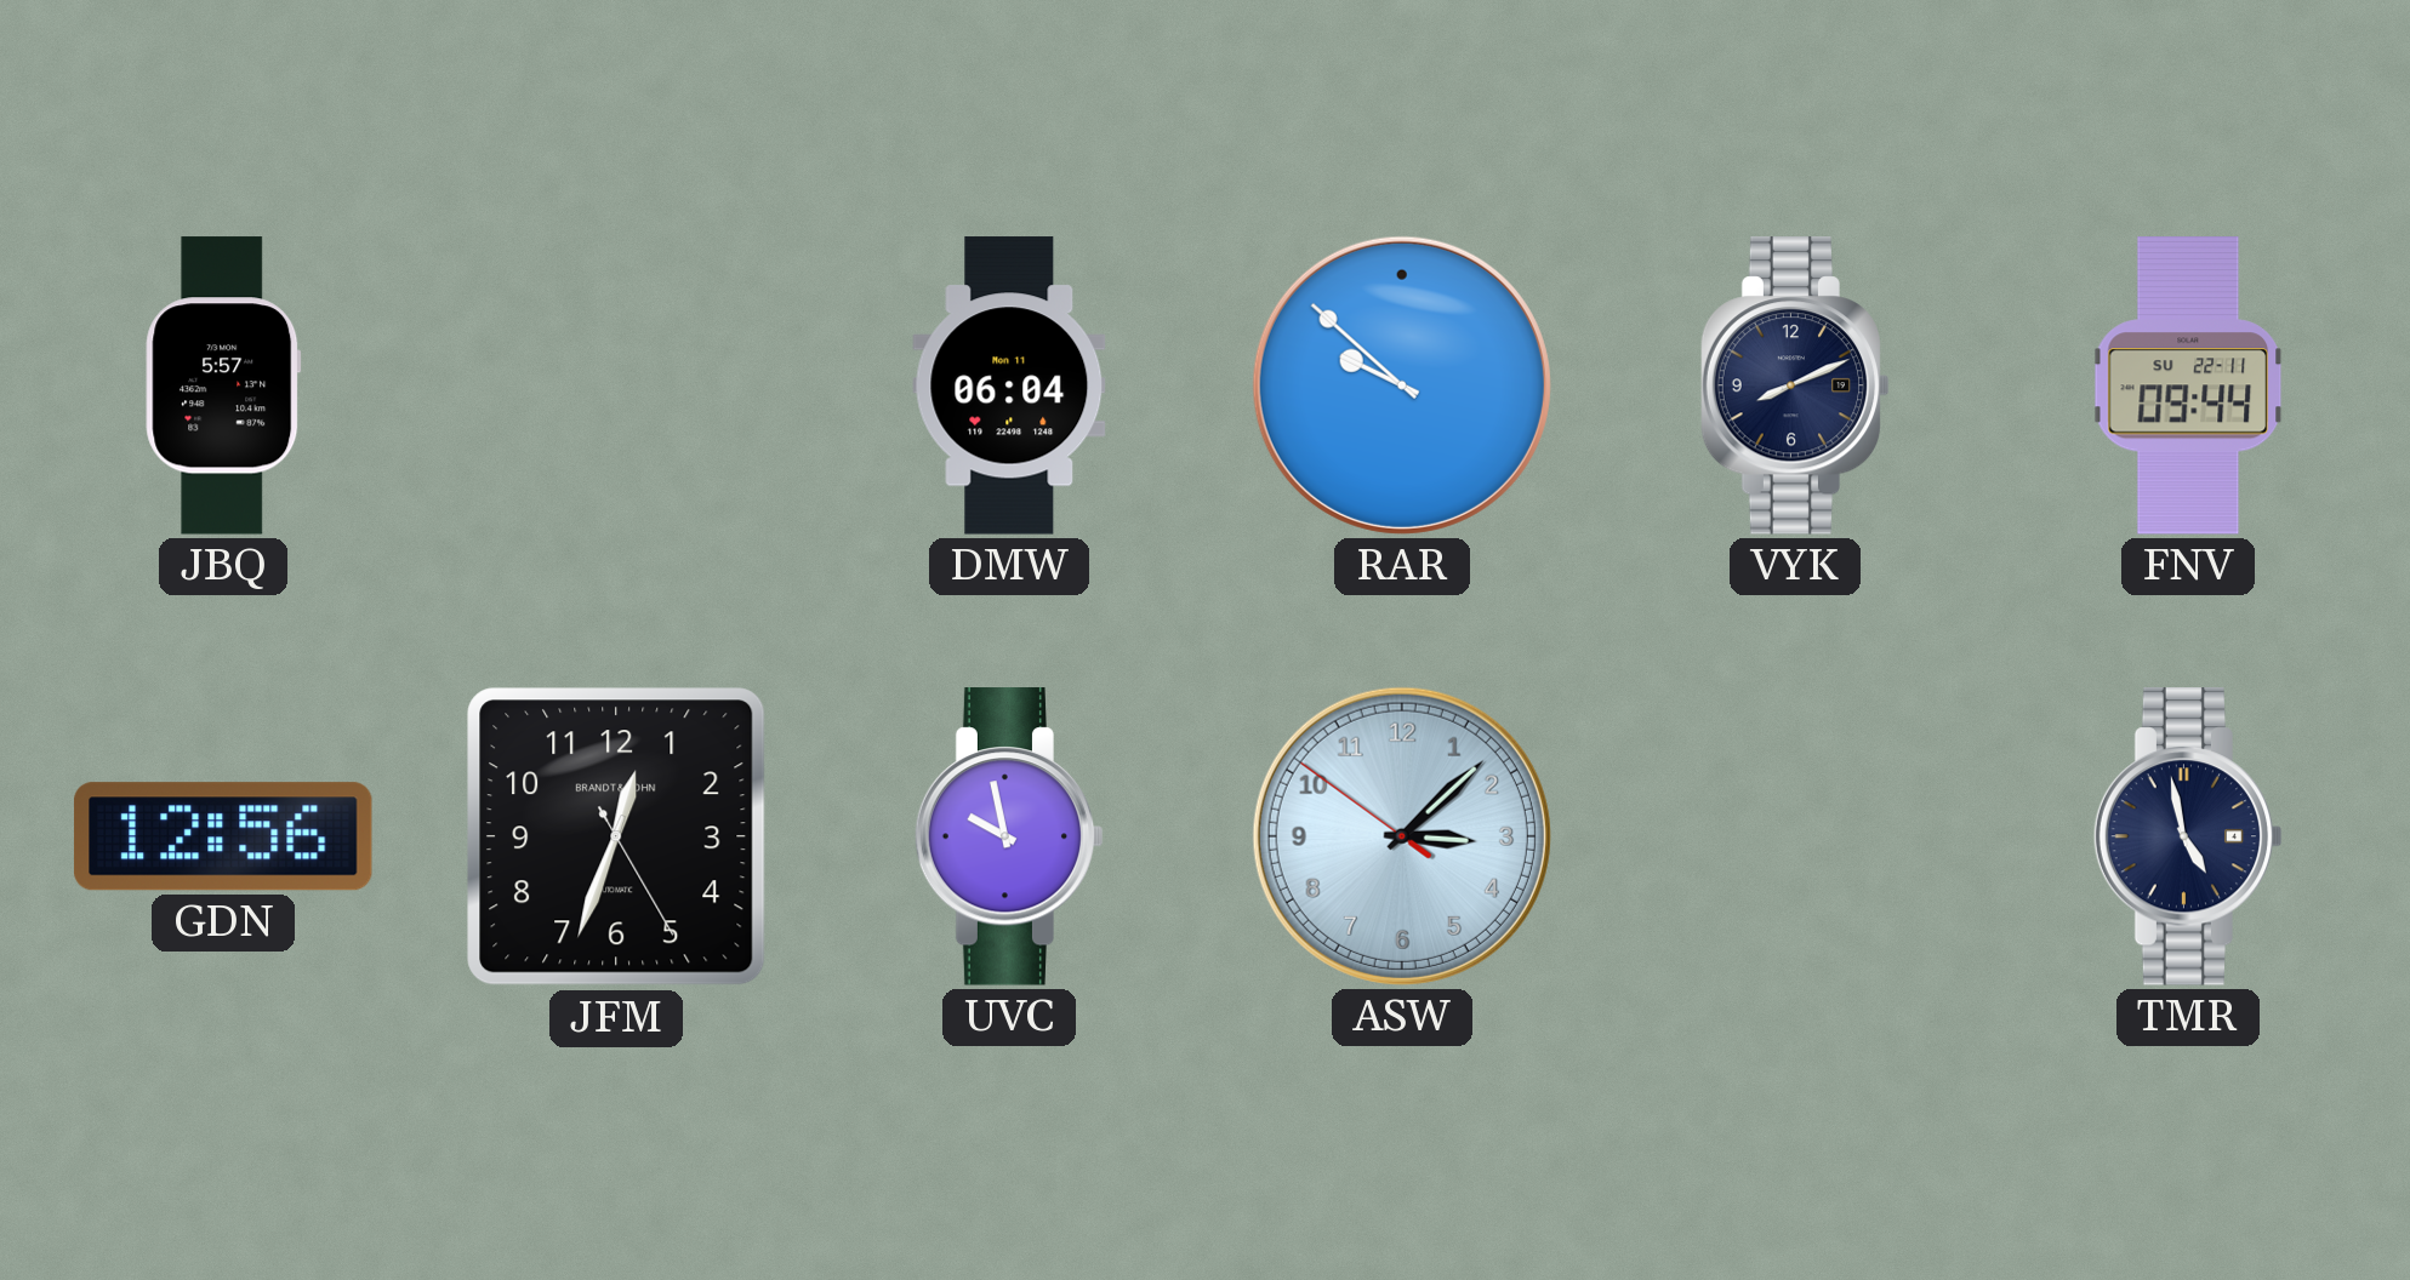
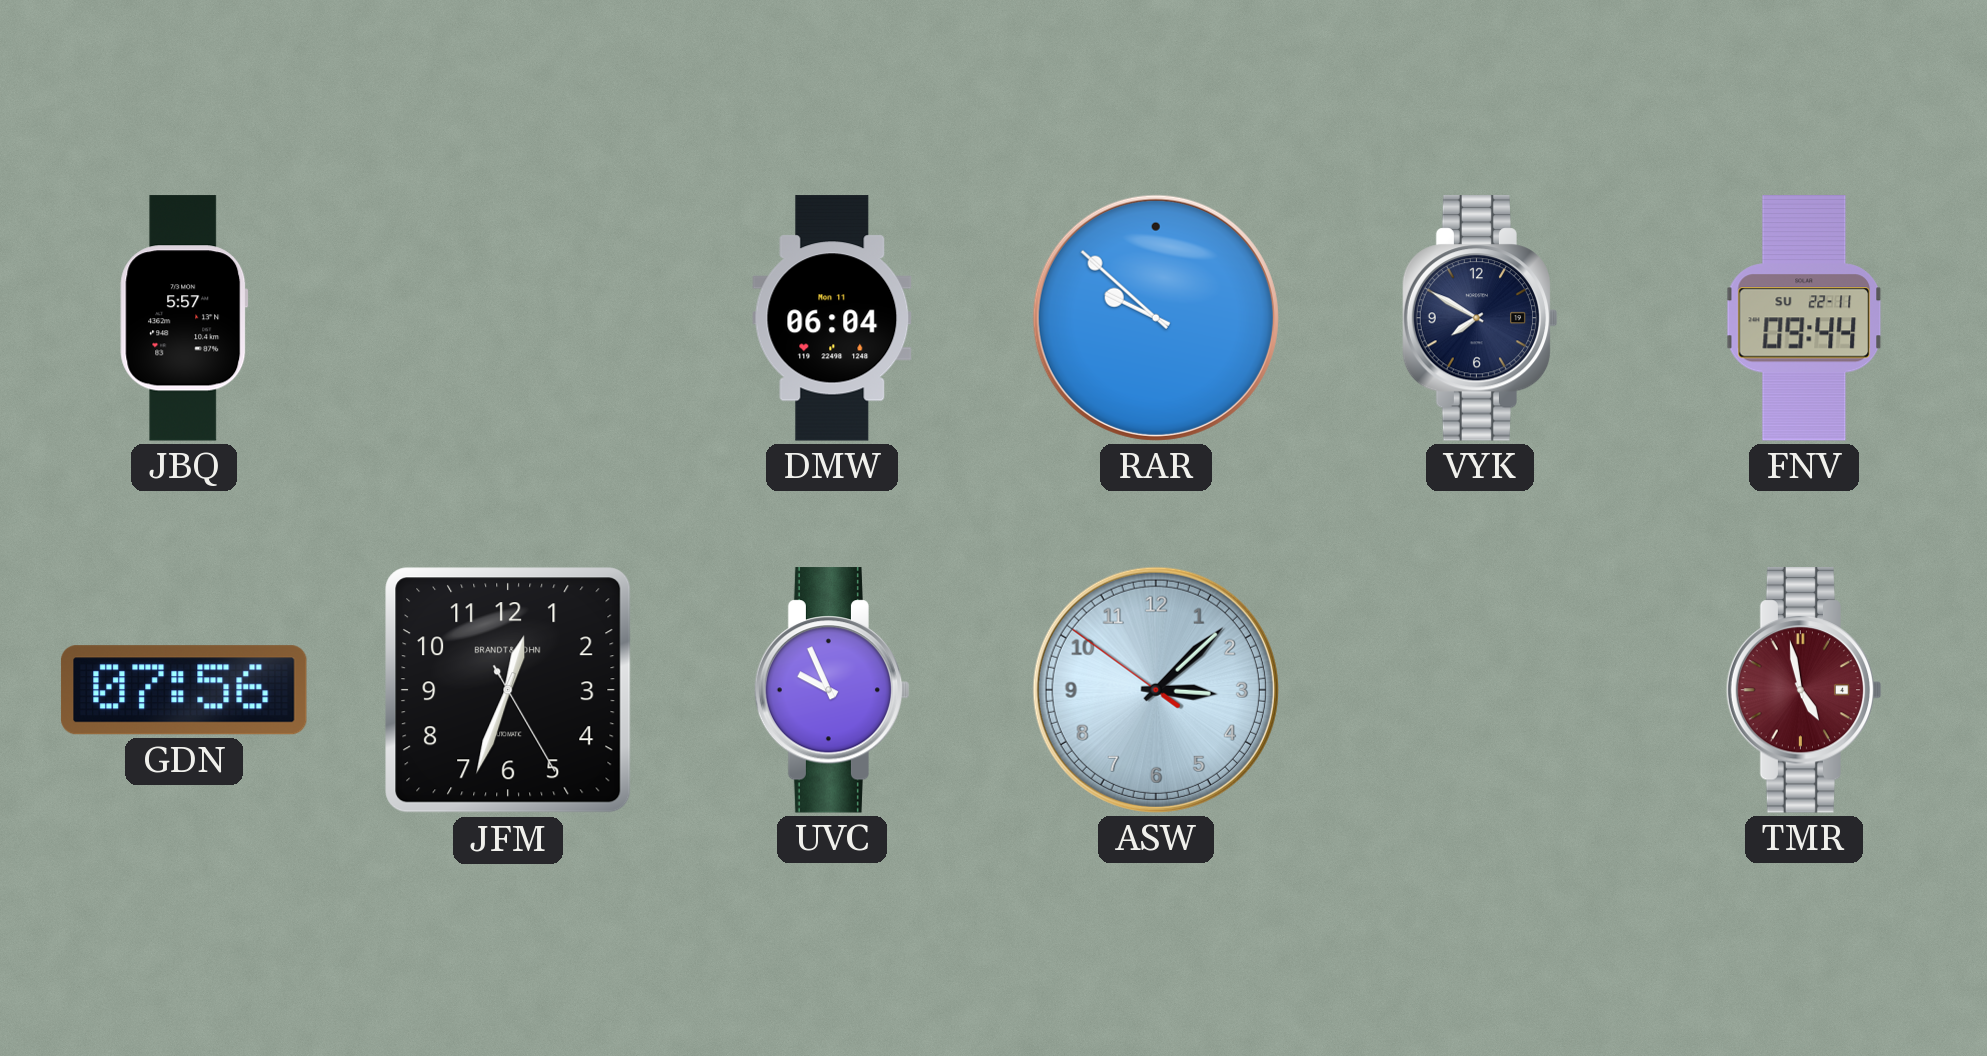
VYK: 8:11 -> 7:50
GDN: 12:56 -> 07:56
UVC: 9:58 -> 9:56
TMR dial: navy -> burgundy
